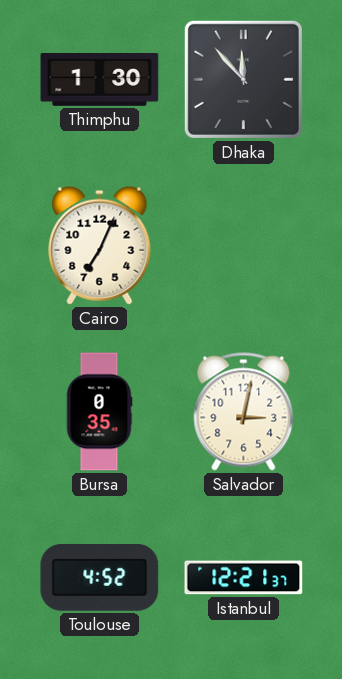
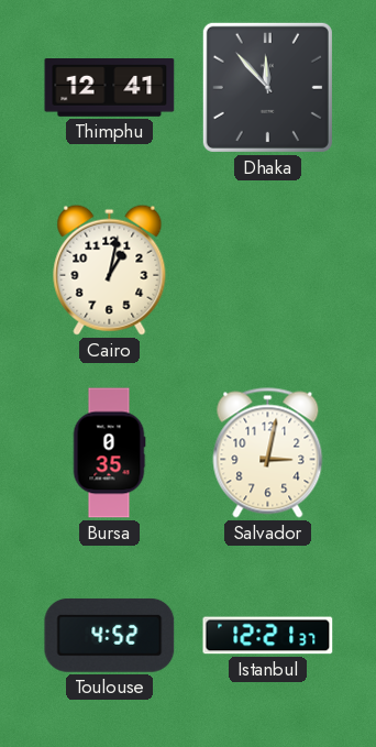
Thimphu: 1:30 -> 12:41
Cairo: 7:04 -> 1:02
